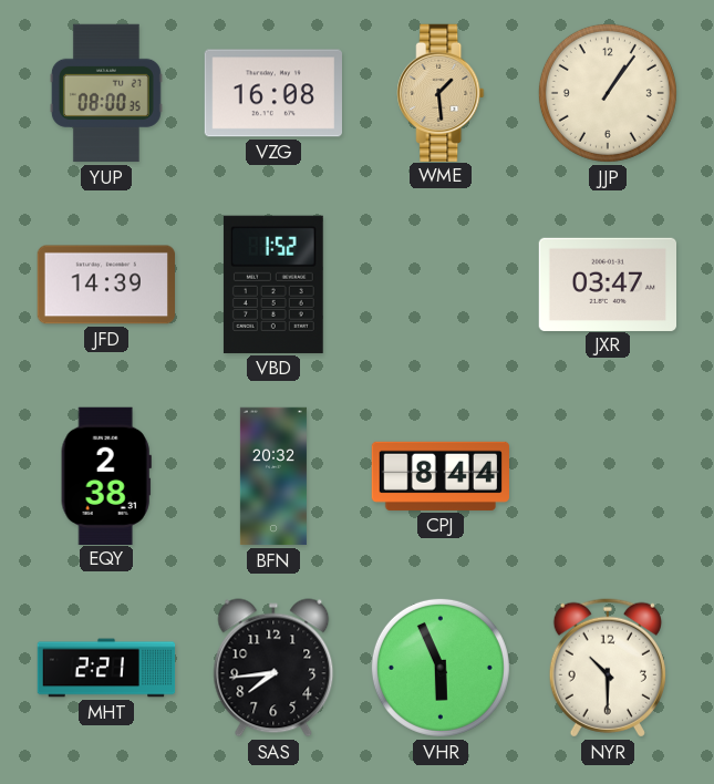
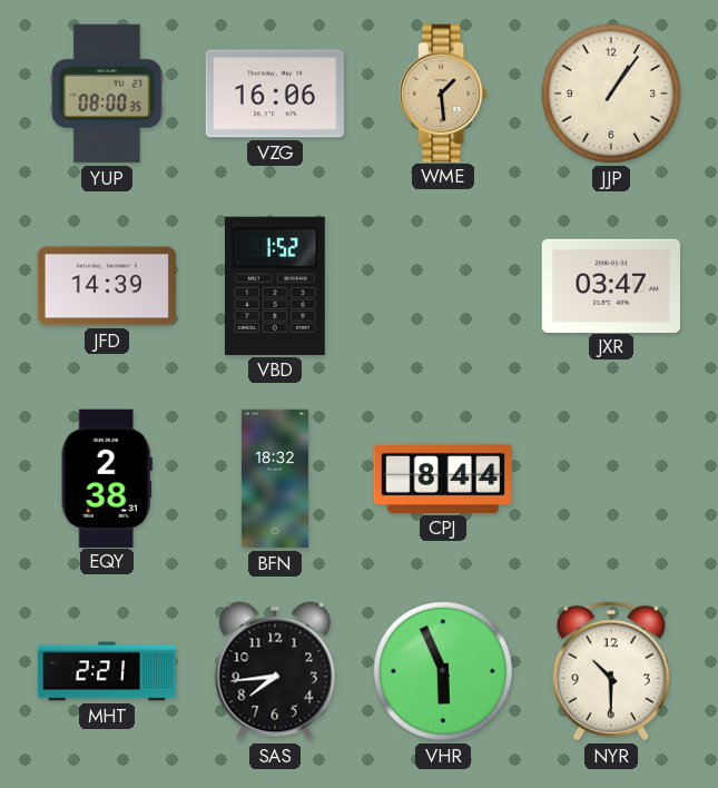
VZG: 16:08 -> 16:06
BFN: 20:32 -> 18:32
